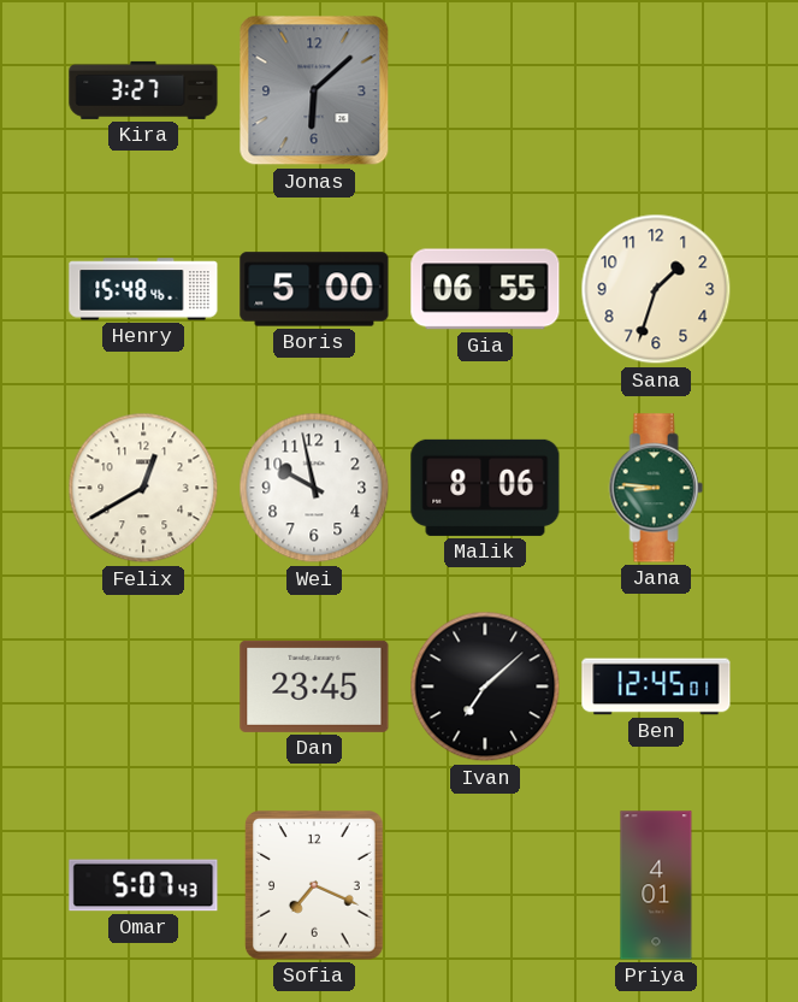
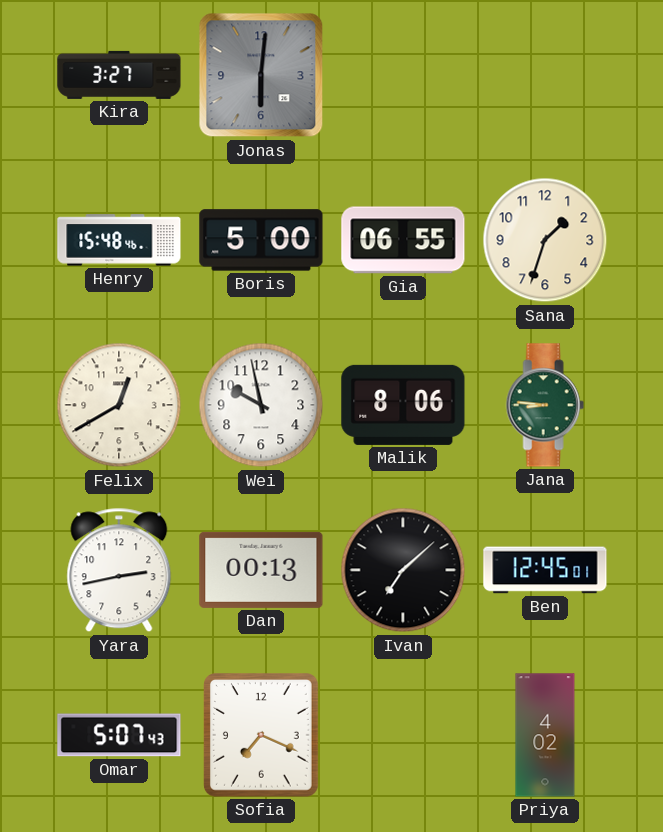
Jonas: 6:08 -> 6:01
Yara: none -> 2:43
Dan: 23:45 -> 00:13
Priya: 4:01 -> 4:02
